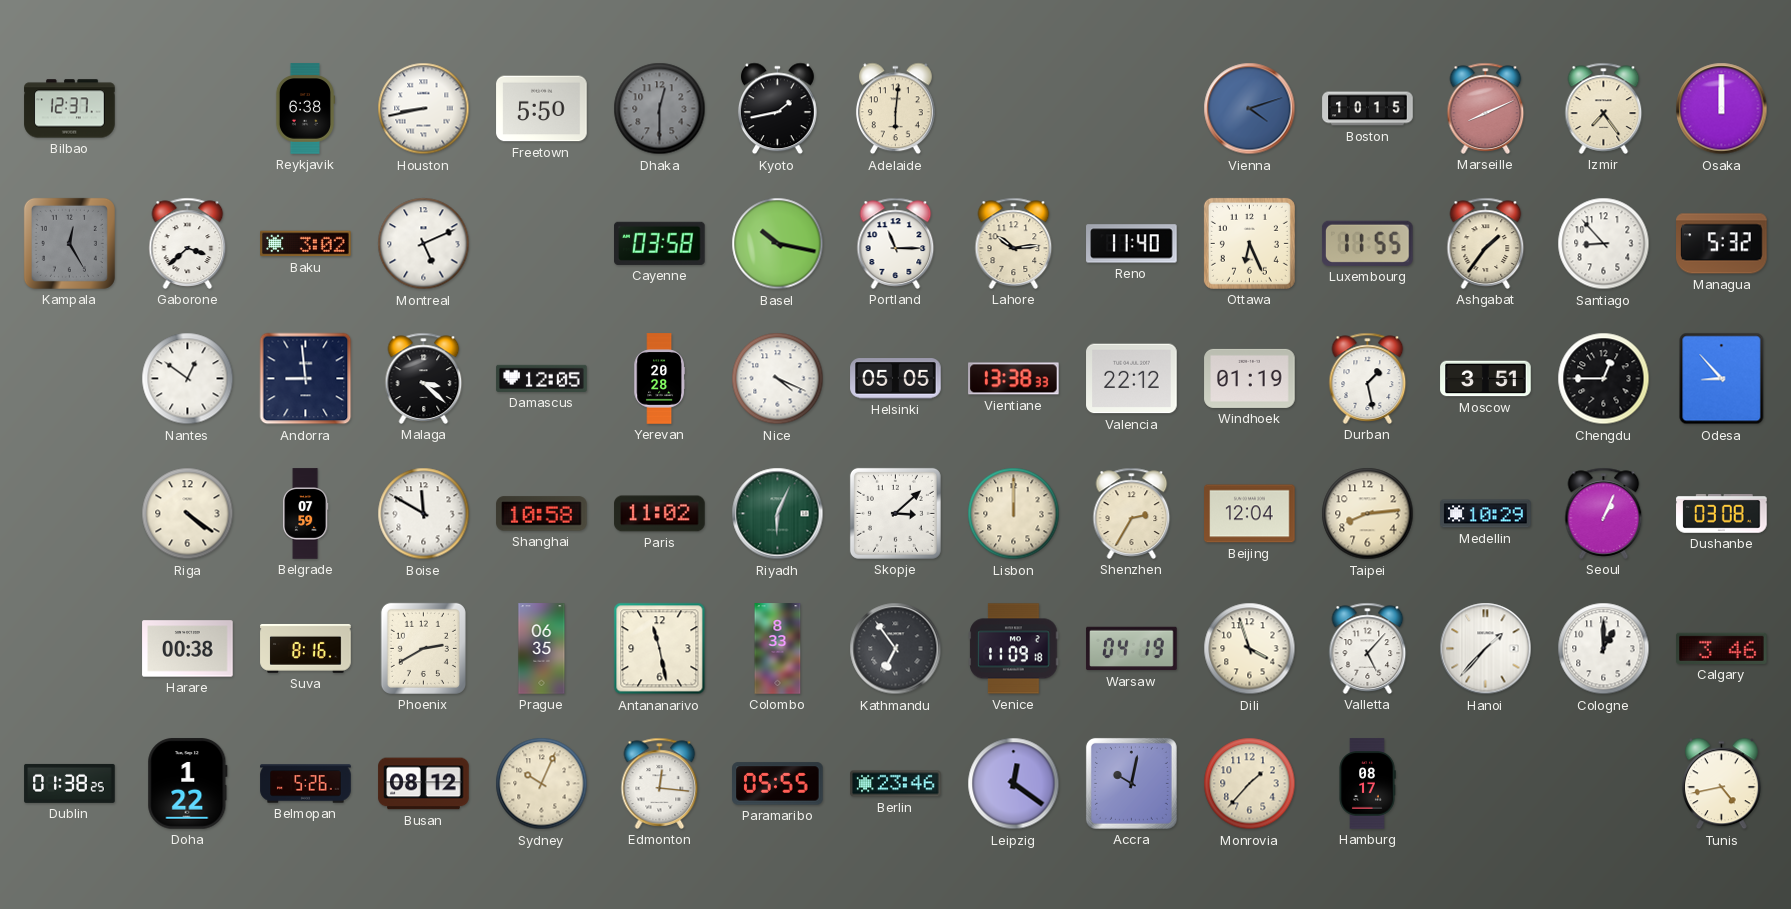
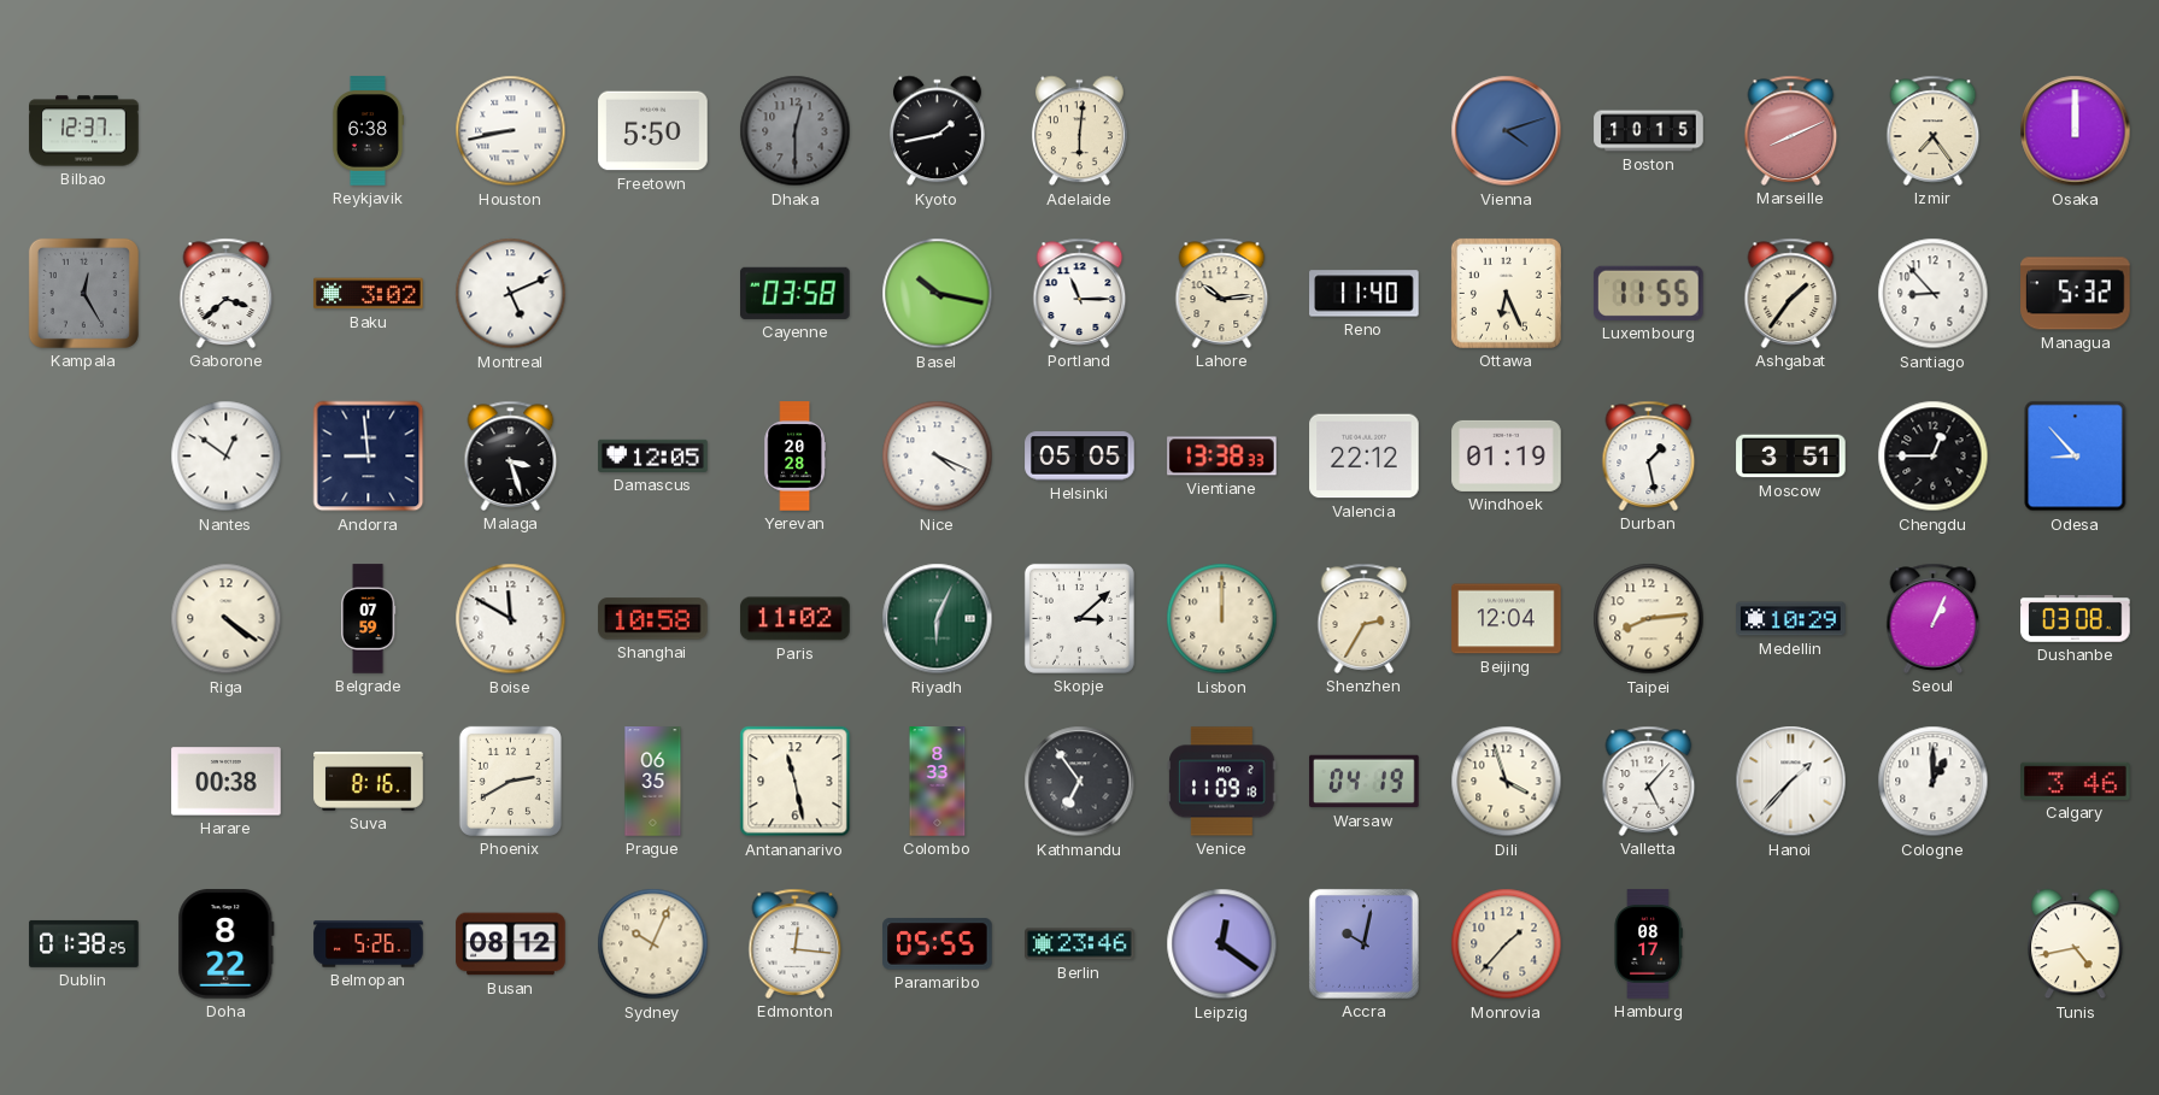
Malaga: 3:22 -> 3:27
Doha: 1:22 -> 8:22
